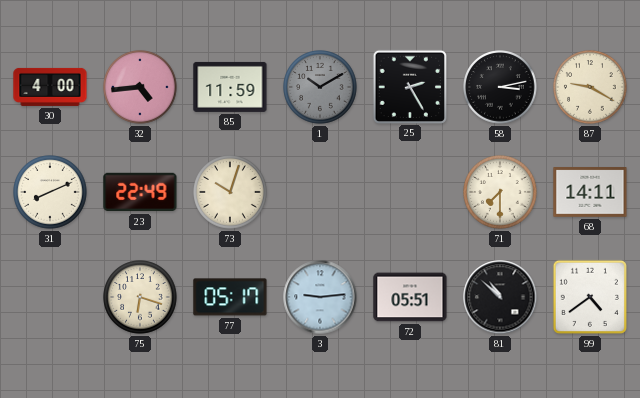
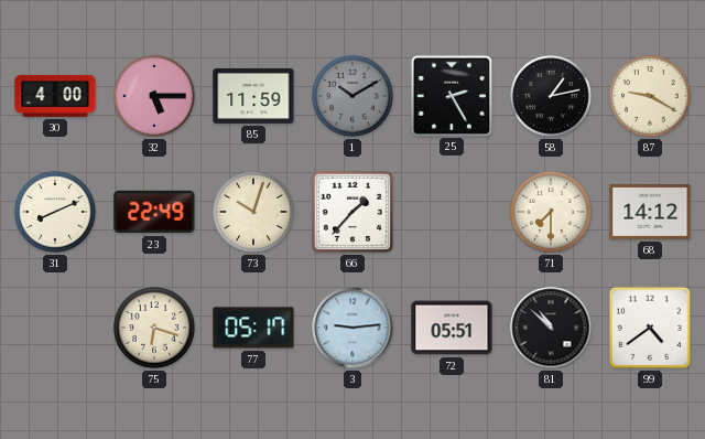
32: 4:44 -> 5:15
58: 3:13 -> 1:13
66: none -> 1:37
68: 14:11 -> 14:12
